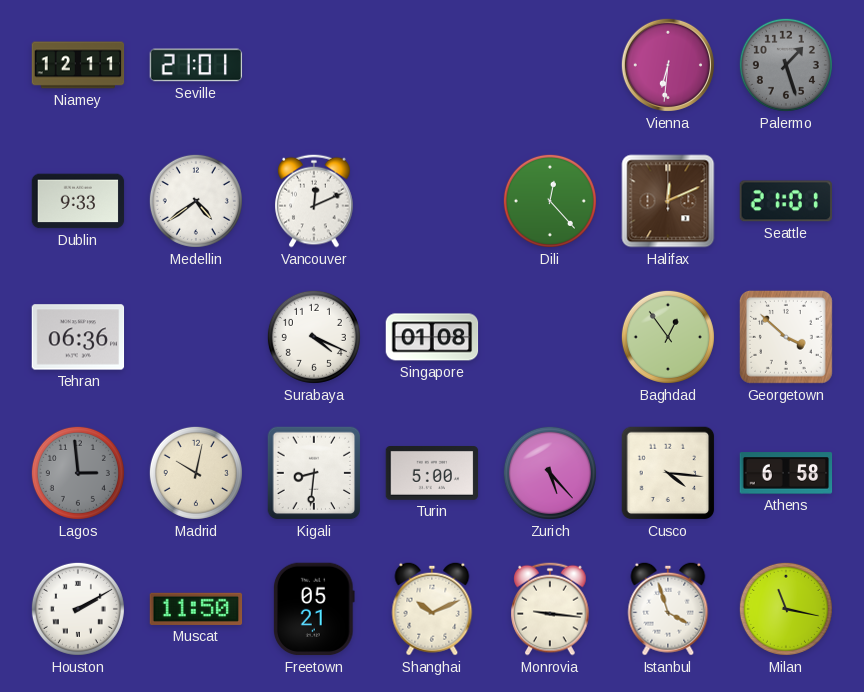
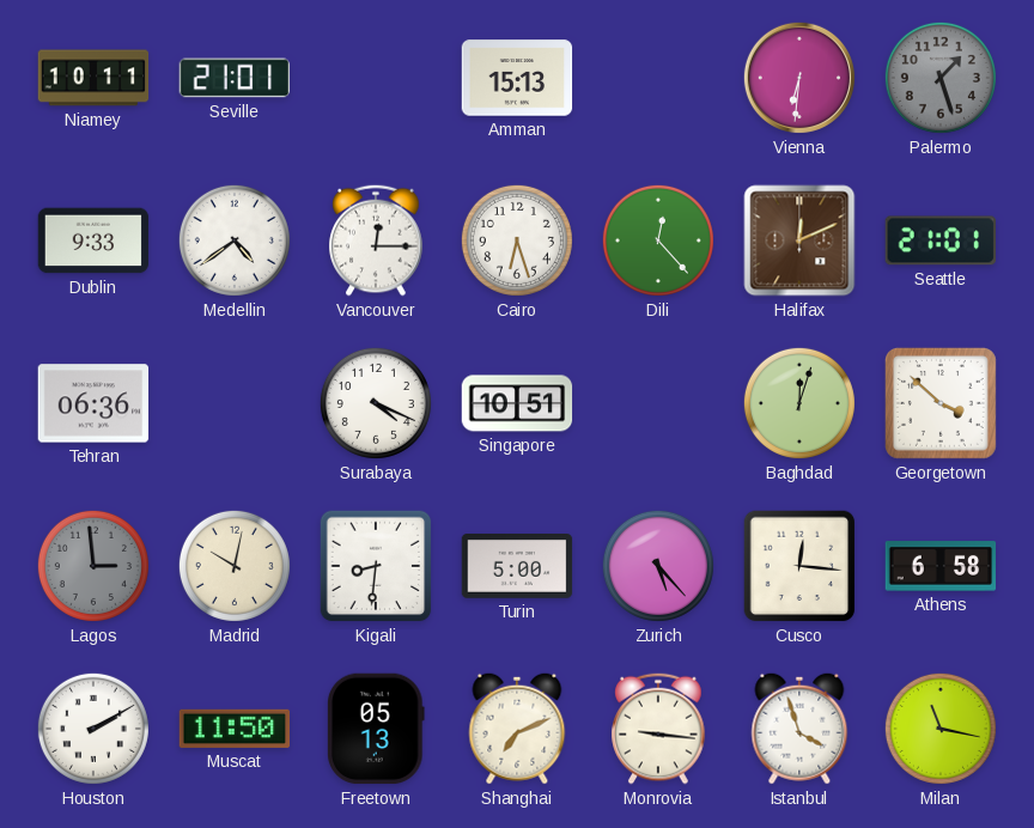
Niamey: 12:11 -> 10:11
Amman: none -> 15:13
Vancouver: 12:11 -> 12:15
Cairo: none -> 6:27
Singapore: 01:08 -> 10:51
Baghdad: 12:54 -> 12:03
Cusco: 4:16 -> 12:16
Freetown: 05:21 -> 05:13
Shanghai: 10:11 -> 7:11
